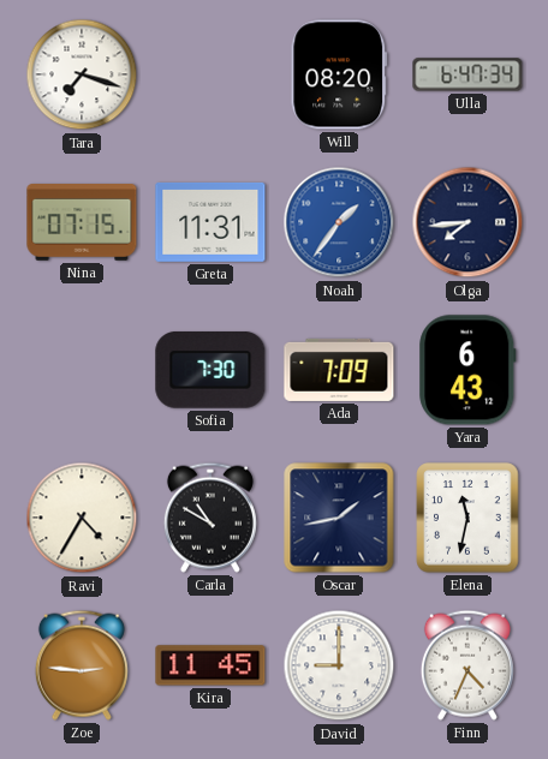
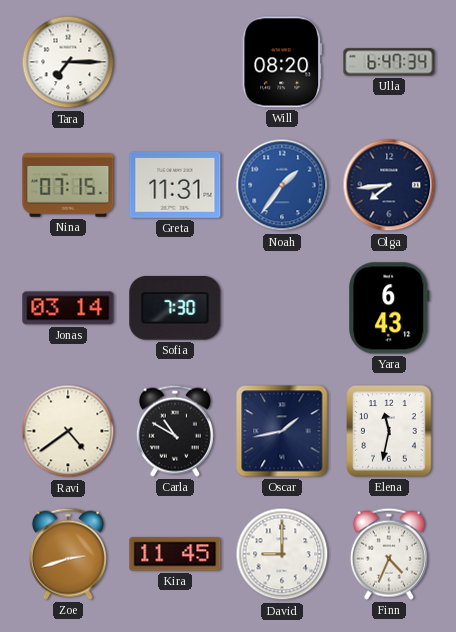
Tara: 7:18 -> 7:15
Jonas: none -> 03:14
Ada: 7:09 -> none
Ravi: 4:35 -> 4:39
Zoe: 2:46 -> 2:42
